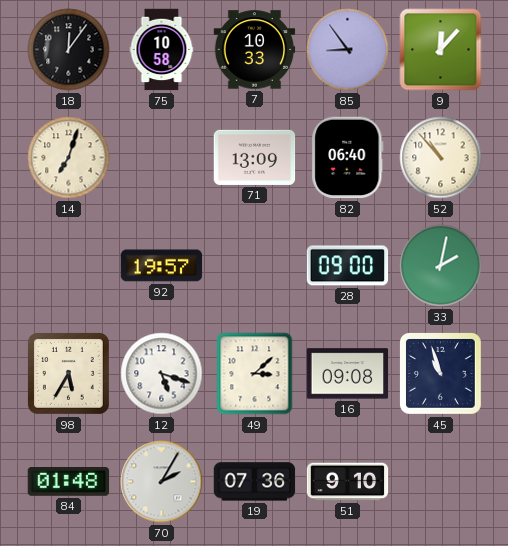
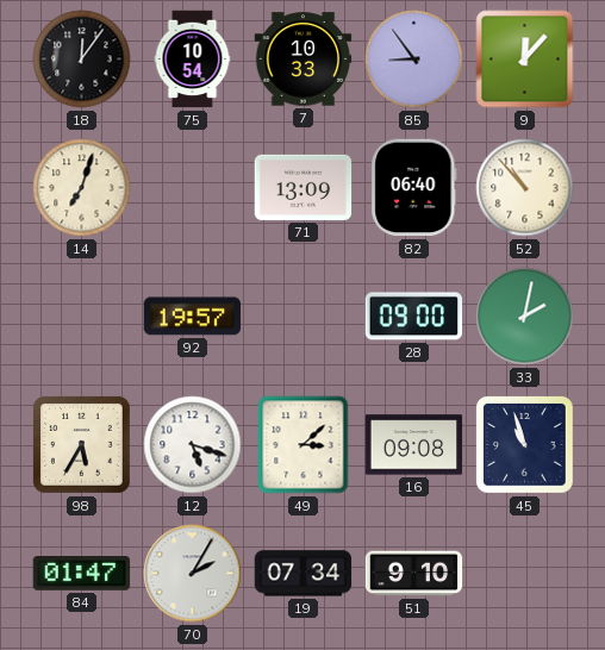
75: 10:58 -> 10:54
84: 01:48 -> 01:47
19: 07:36 -> 07:34
